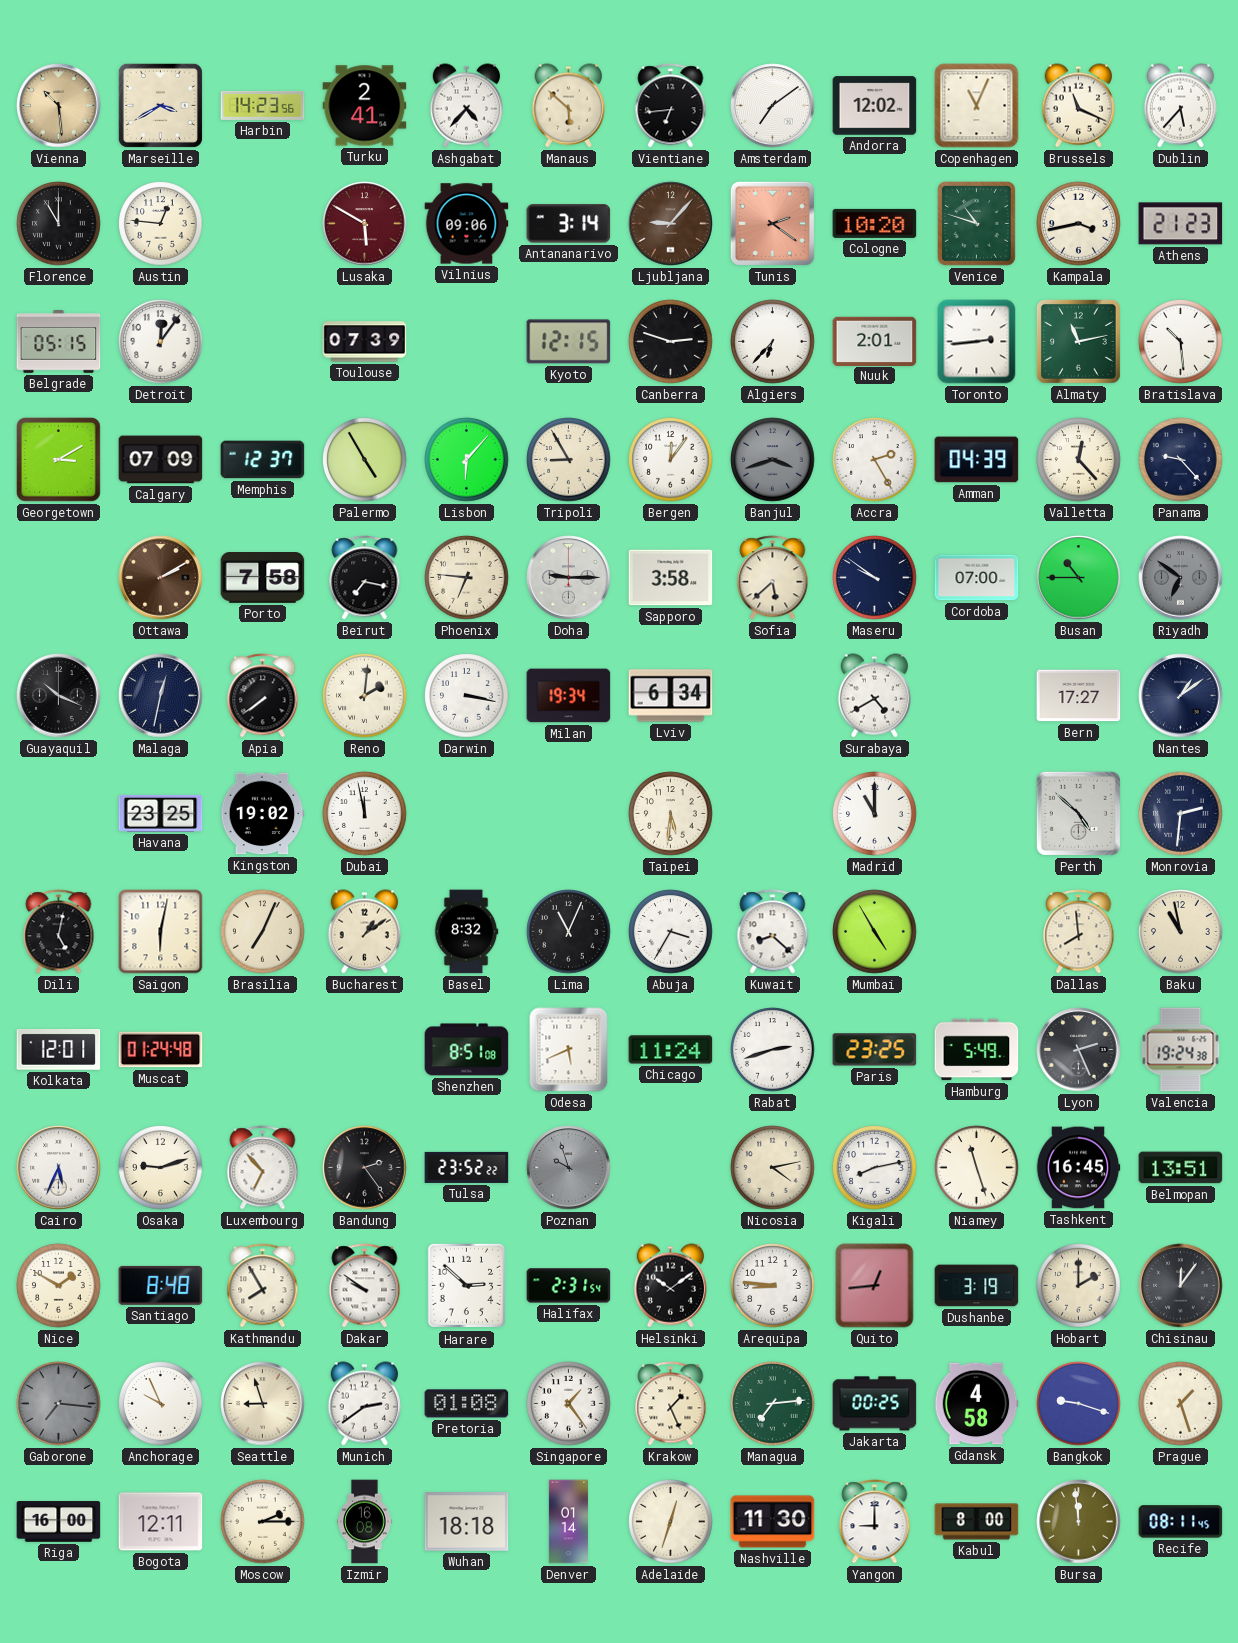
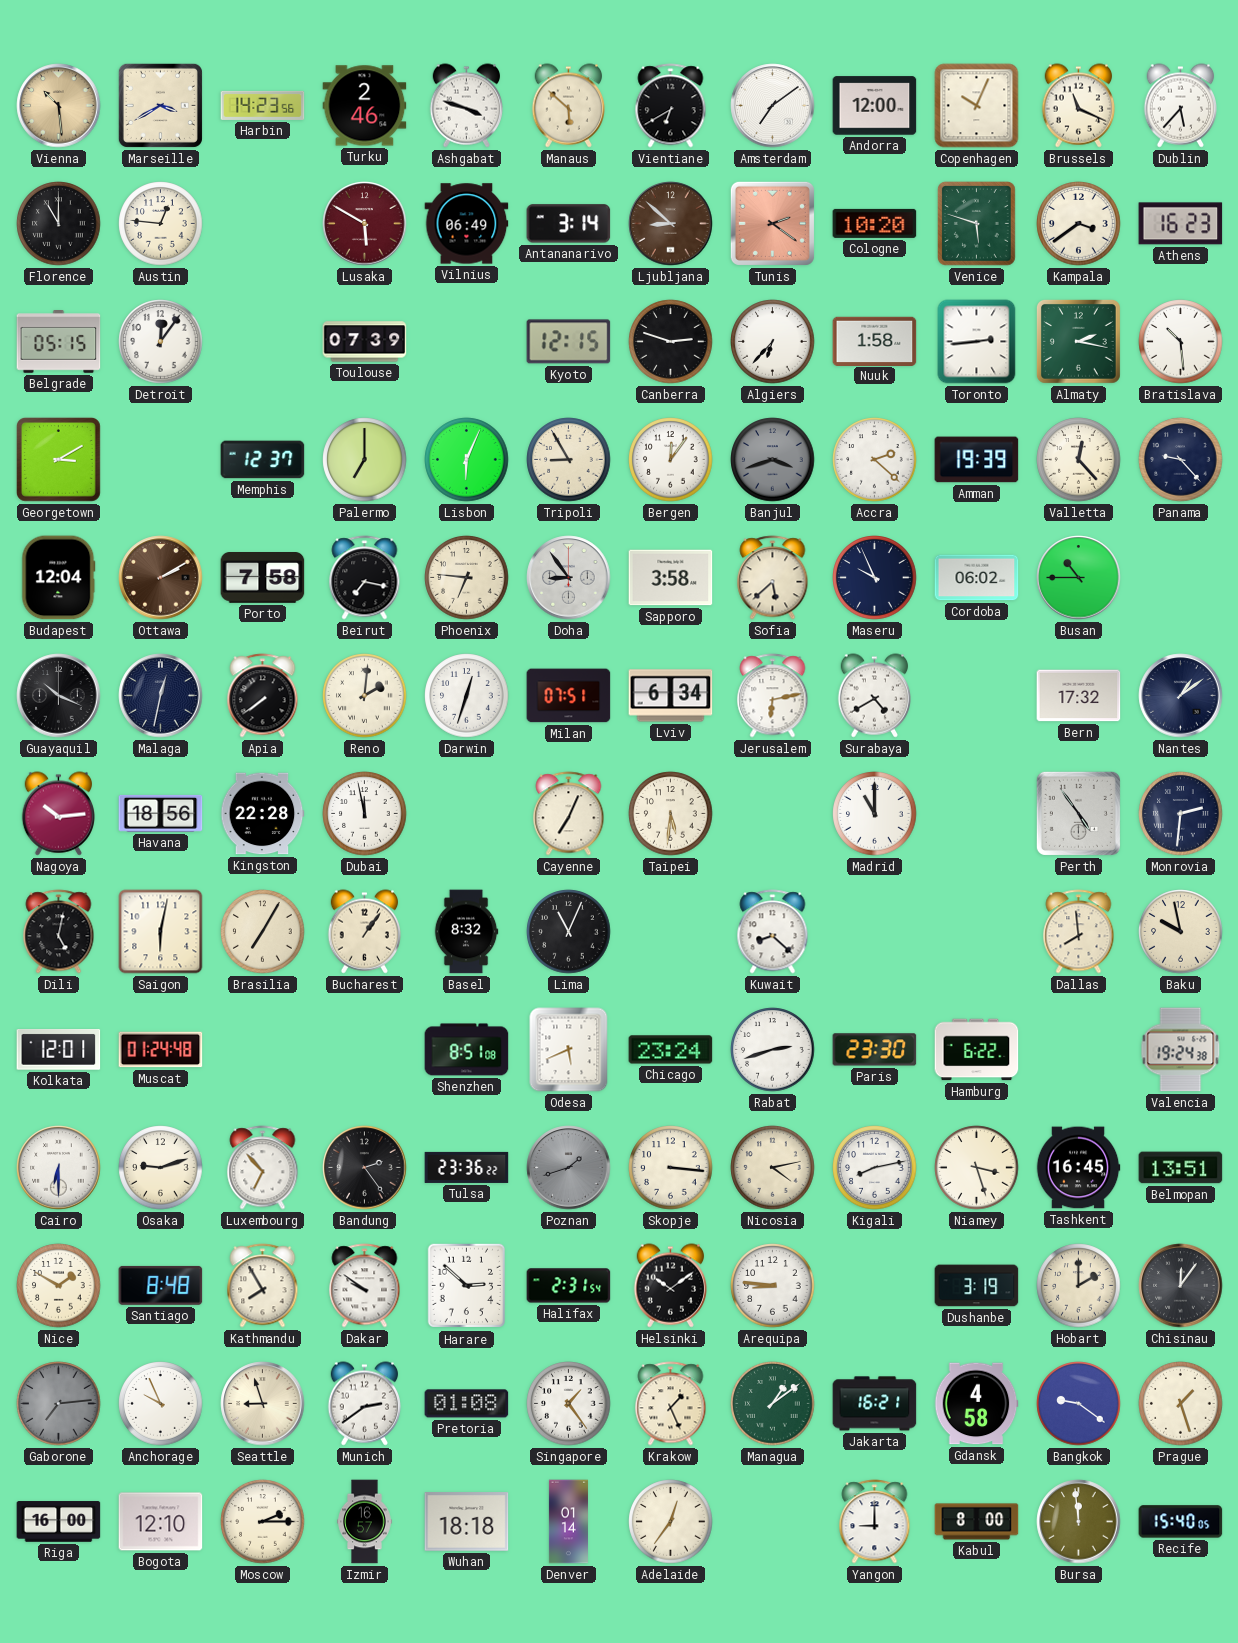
Turku: 2:41 -> 2:46
Ashgabat: 4:37 -> 3:48
Vientiane: 6:44 -> 6:40
Andorra: 12:02 -> 12:00
Copenhagen: 11:04 -> 10:04
Vilnius: 09:06 -> 06:49
Ljubljana: 9:07 -> 8:52
Venice: 10:48 -> 5:48
Kampala: 3:43 -> 3:39
Athens: 21:23 -> 16:23
Nuuk: 2:01 -> 1:58
Almaty: 11:13 -> 2:17
Calgary: 07:09 -> none
Palermo: 4:55 -> 7:00
Lisbon: 6:07 -> 6:04
Accra: 2:25 -> 2:22
Amman: 04:39 -> 19:39
Budapest: none -> 12:04
Doha: 9:15 -> 8:54
Maseru: 9:51 -> 9:56
Cordoba: 07:00 -> 06:02
Riyadh: 6:51 -> none
Darwin: 3:17 -> 12:33
Milan: 19:34 -> 07:51
Jerusalem: none -> 6:13
Bern: 17:27 -> 17:32
Nagoya: none -> 10:14
Havana: 23:25 -> 18:56
Kingston: 19:02 -> 22:28
Cayenne: none -> 7:04
Perth: 4:52 -> 4:54
Brasilia: 7:04 -> 7:05
Bucharest: 1:09 -> 1:06
Abuja: 3:35 -> none
Mumbai: 4:55 -> none
Baku: 10:58 -> 9:58
Chicago: 11:24 -> 23:24
Paris: 23:25 -> 23:30
Hamburg: 5:49 -> 6:22
Lyon: 2:26 -> none
Cairo: 5:34 -> 6:30
Tulsa: 23:52 -> 23:36
Poznan: 9:57 -> 1:42
Skopje: none -> 3:16
Niamey: 11:27 -> 3:27
Quito: 12:44 -> none
Gaborone: 7:16 -> 7:14
Managua: 7:14 -> 1:09
Jakarta: 00:25 -> 16:21
Bangkok: 9:18 -> 9:21
Bogota: 12:11 -> 12:10
Izmir: 16:08 -> 16:57
Adelaide: 12:33 -> 12:36
Nashville: 11:30 -> none
Recife: 08:11 -> 15:40
